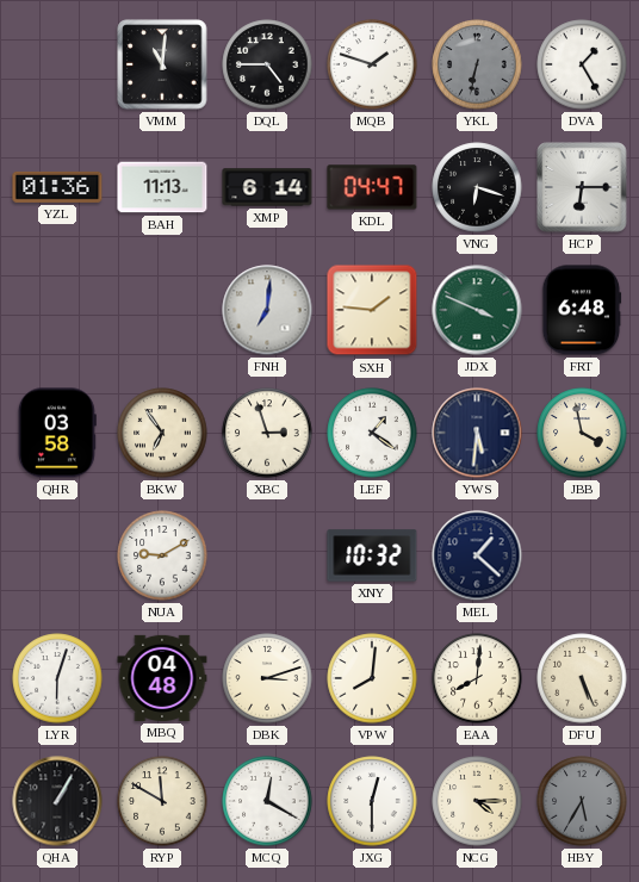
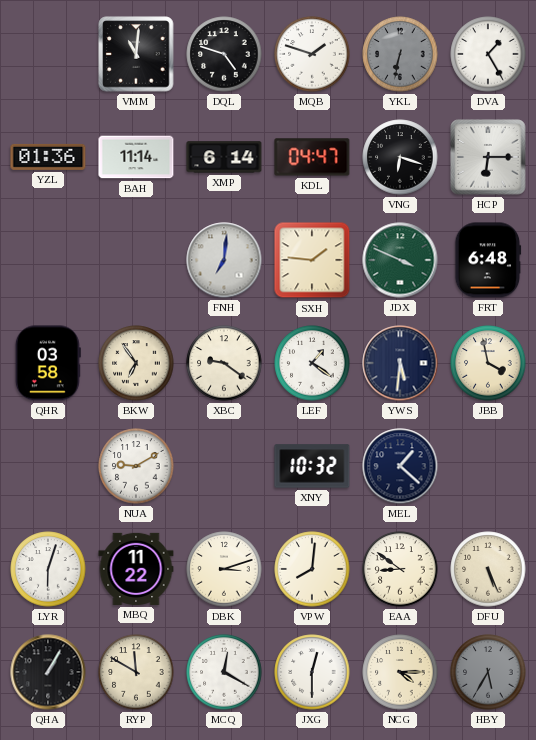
DQL: 4:45 -> 4:48
BAH: 11:13 -> 11:14
XBC: 2:57 -> 9:21
MBQ: 04:48 -> 11:22
EAA: 8:01 -> 8:51
